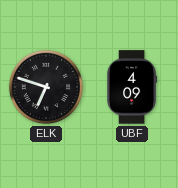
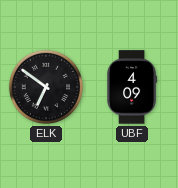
ELK: 6:48 -> 6:51
